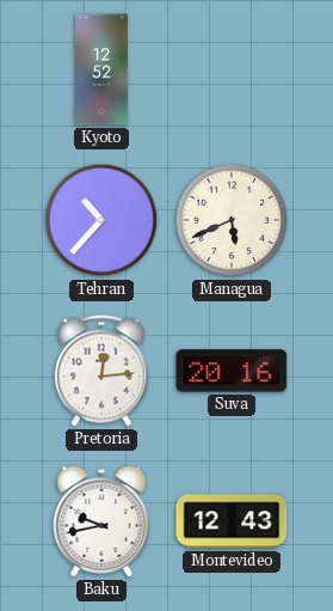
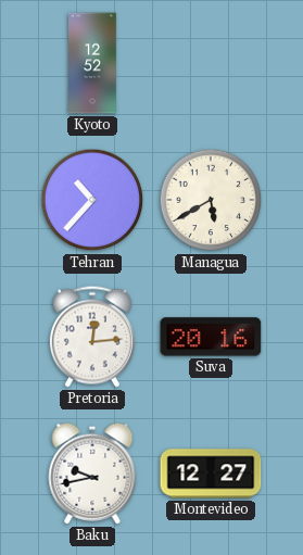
Managua: 5:41 -> 5:40
Montevideo: 12:43 -> 12:27
